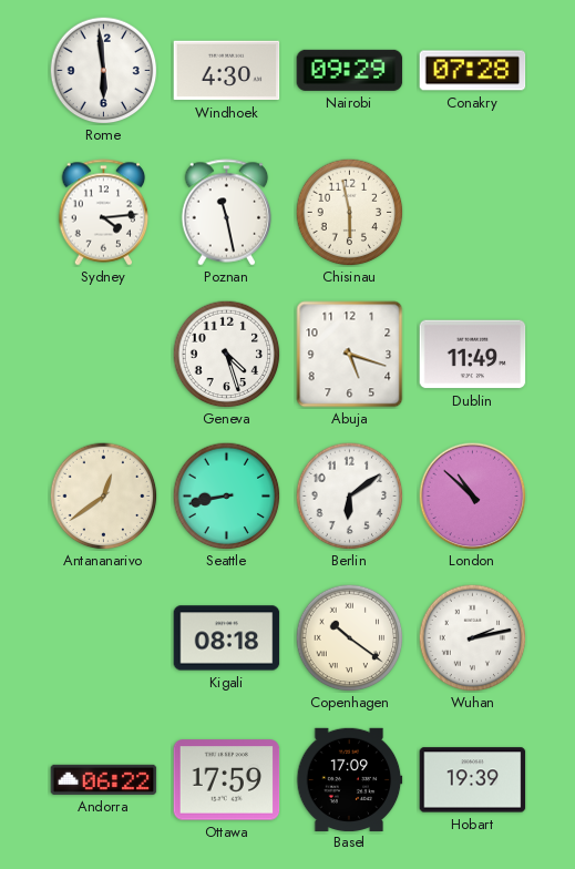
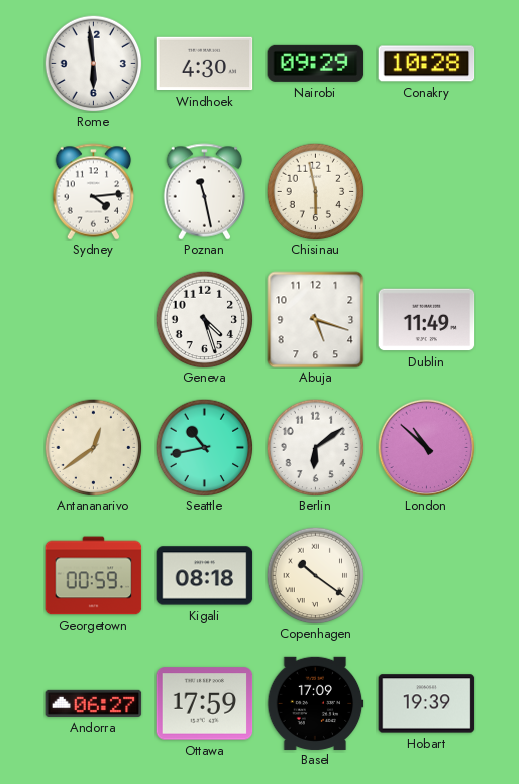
Conakry: 07:28 -> 10:28
Seattle: 8:43 -> 10:43
Georgetown: none -> 00:59
Wuhan: 2:13 -> none
Andorra: 06:22 -> 06:27
